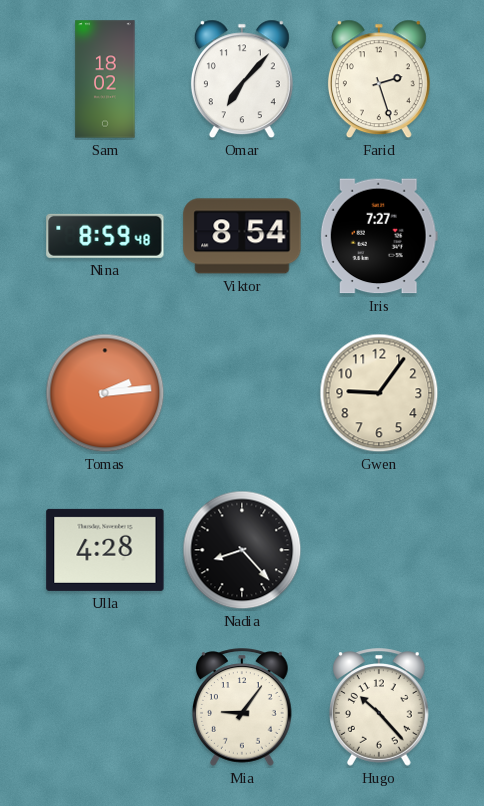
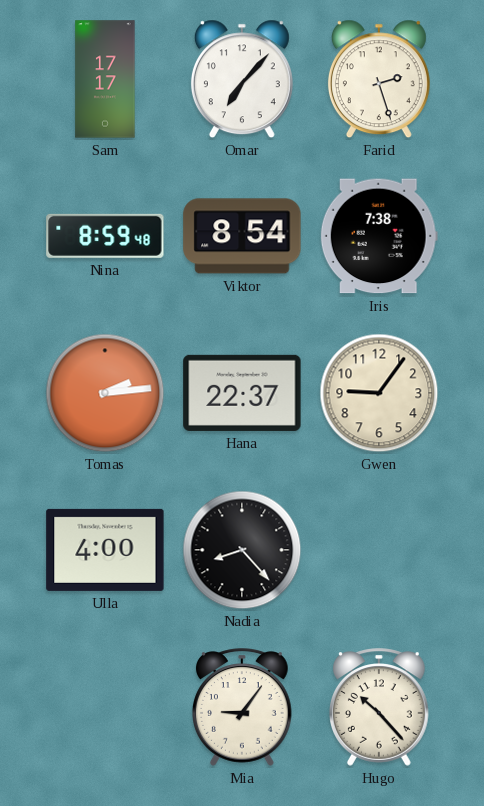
Sam: 18:02 -> 17:17
Iris: 7:27 -> 7:38
Hana: none -> 22:37
Ulla: 4:28 -> 4:00
